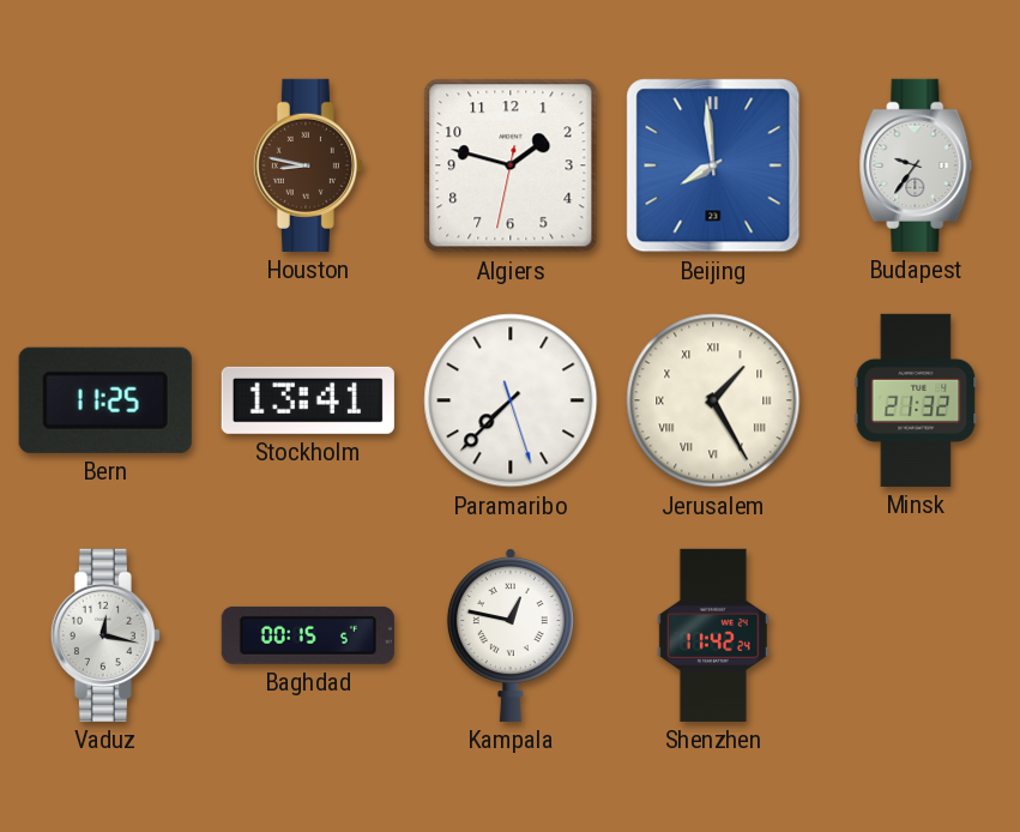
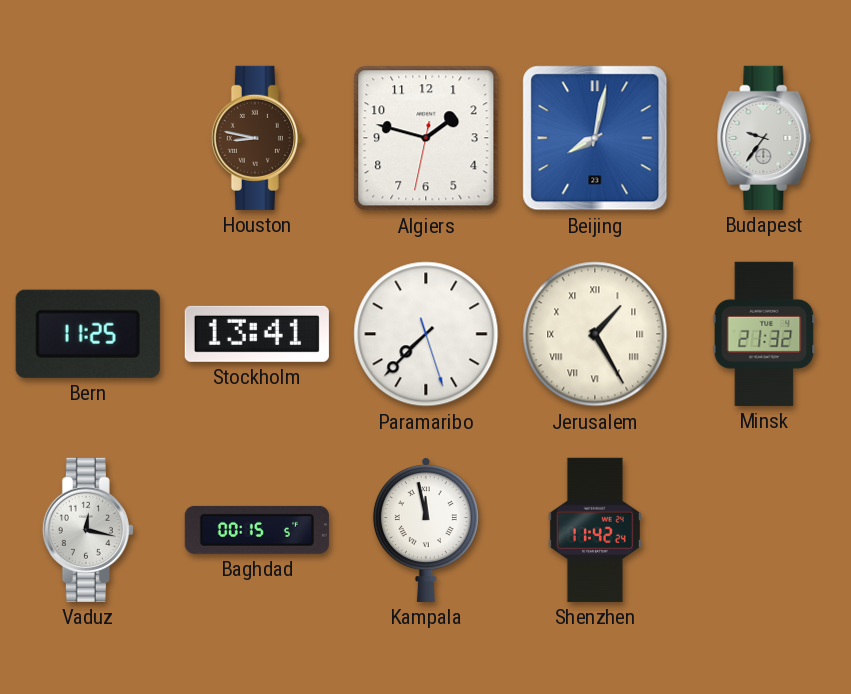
Beijing: 7:59 -> 8:02
Kampala: 12:47 -> 11:58
